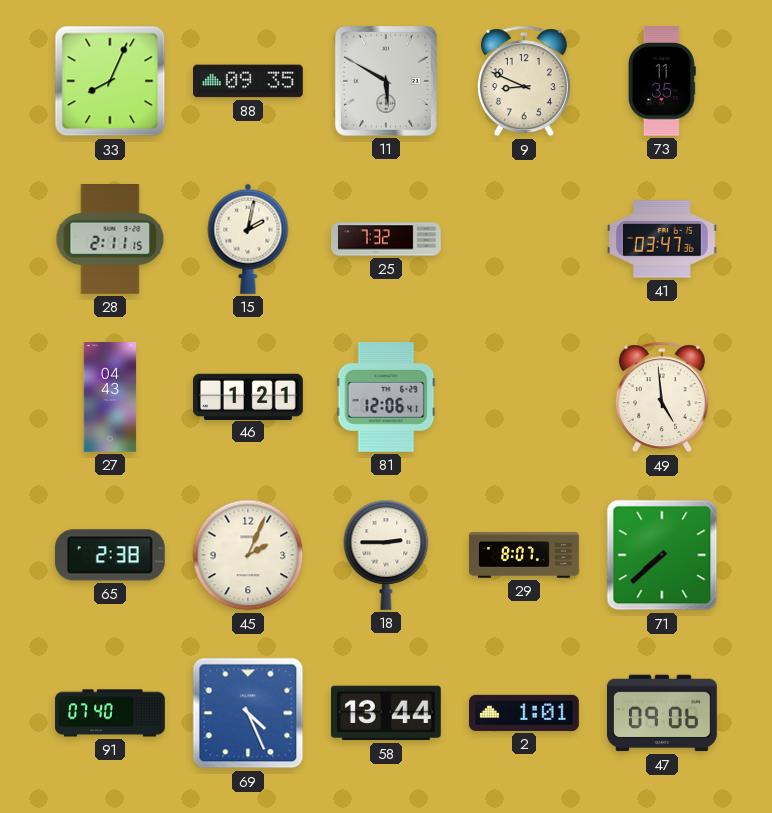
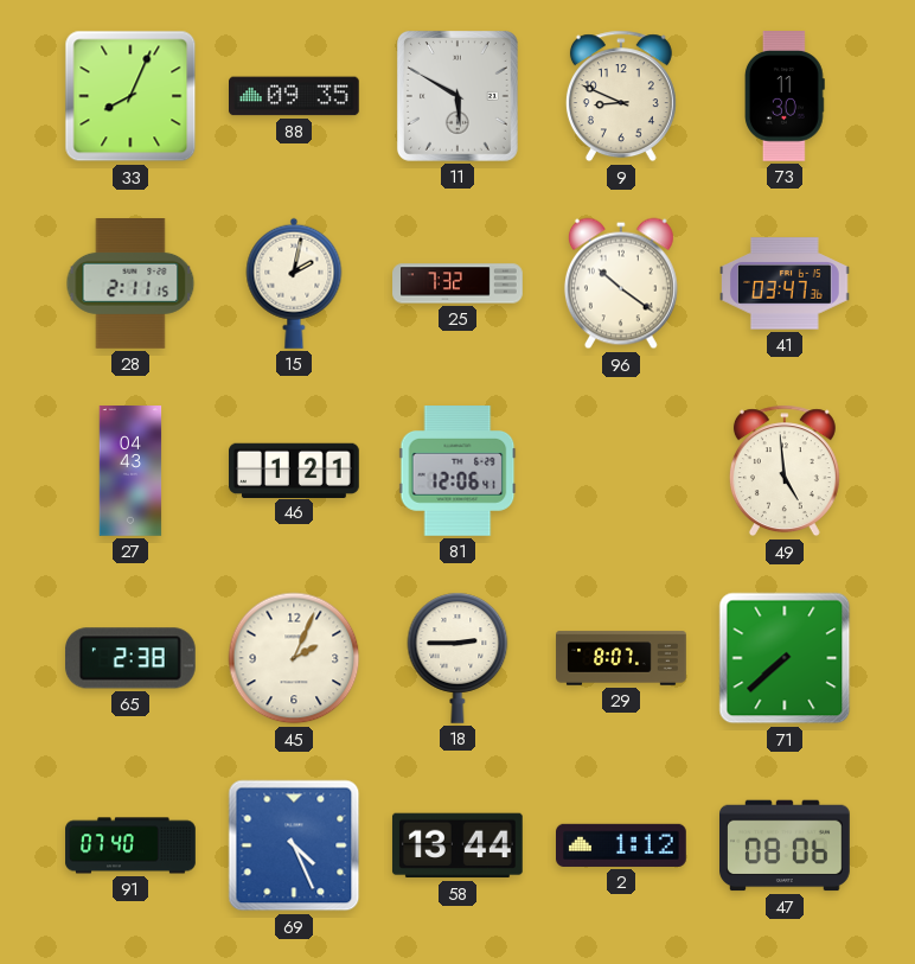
73: 11:35 -> 11:30
96: none -> 10:21
2: 1:01 -> 1:12
47: 09:06 -> 08:06
